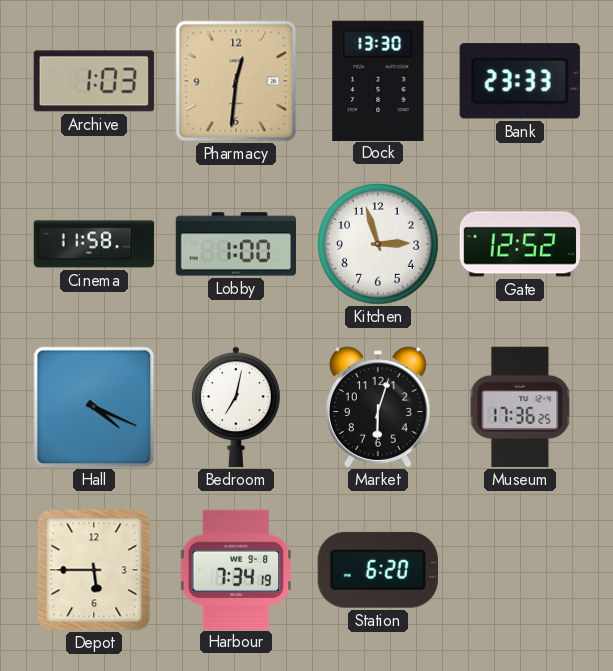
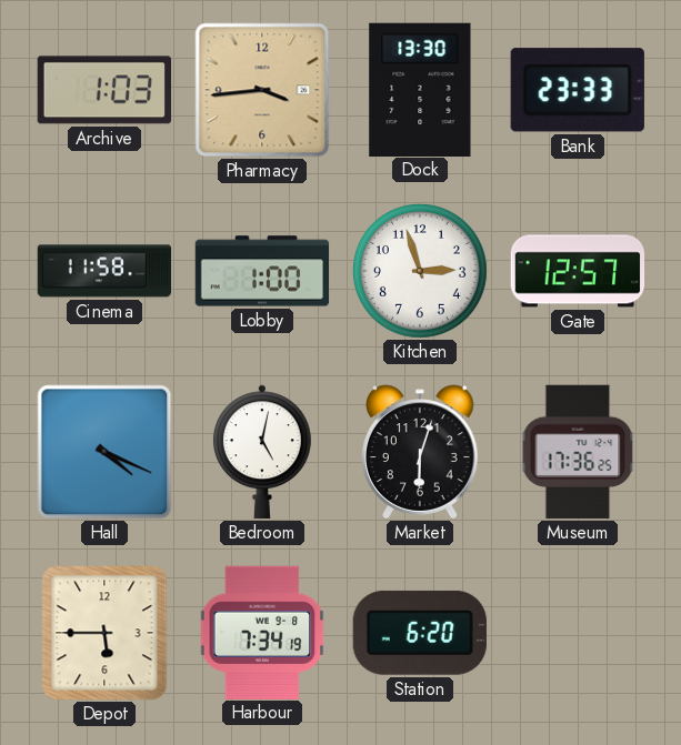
Pharmacy: 12:31 -> 3:44
Gate: 12:52 -> 12:57
Bedroom: 7:02 -> 5:02
